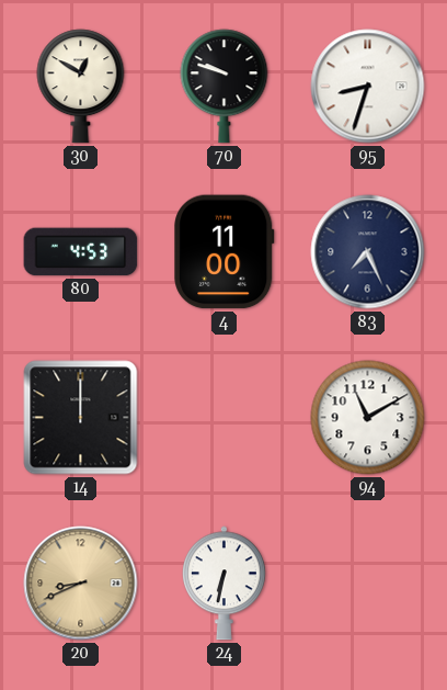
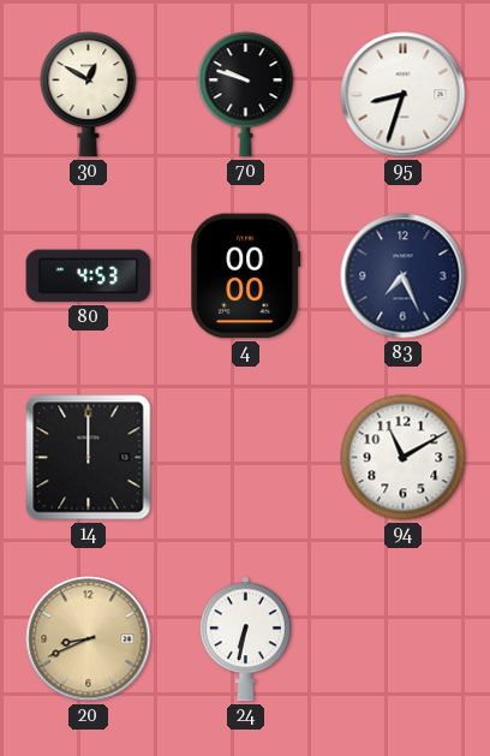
4: 11:00 -> 00:00
